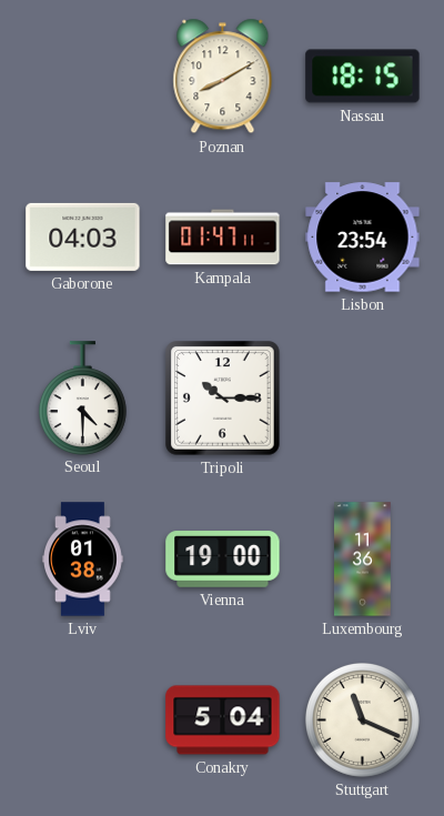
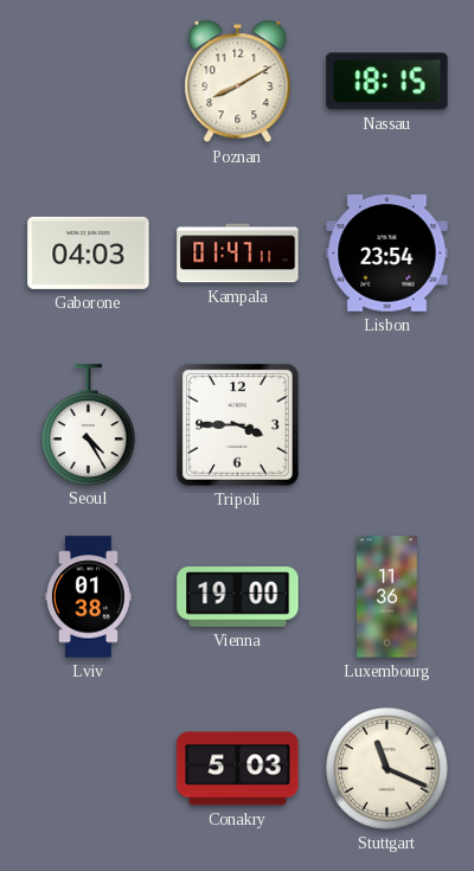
Seoul: 4:30 -> 4:25
Tripoli: 10:15 -> 3:45
Conakry: 5:04 -> 5:03
